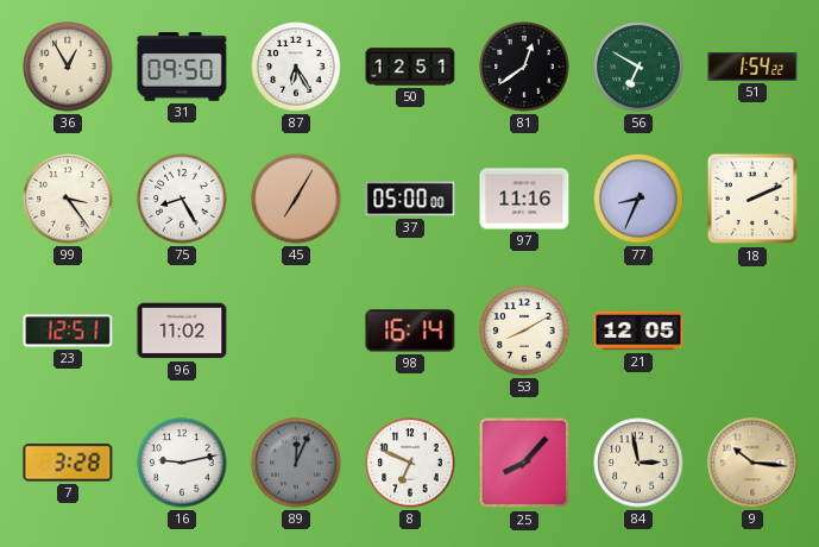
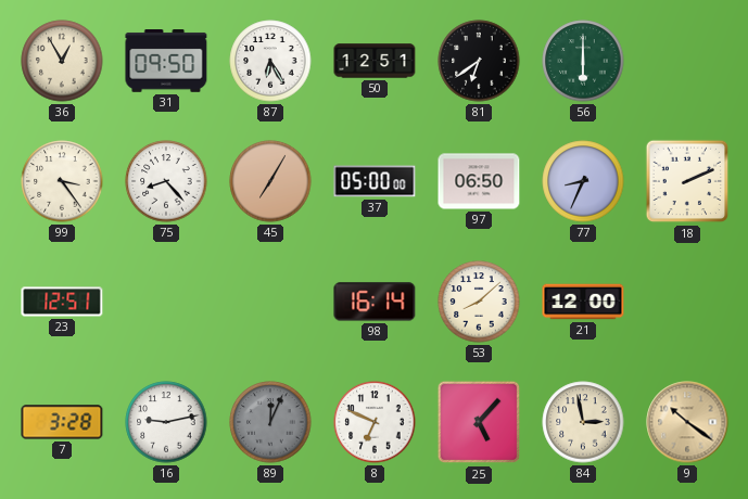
81: 12:39 -> 6:39
56: 6:50 -> 6:00
51: 1:54 -> none
75: 8:25 -> 8:23
97: 11:16 -> 06:50
96: 11:02 -> none
53: 8:10 -> 8:08
21: 12:05 -> 12:00
25: 8:07 -> 5:07
9: 10:16 -> 10:21
